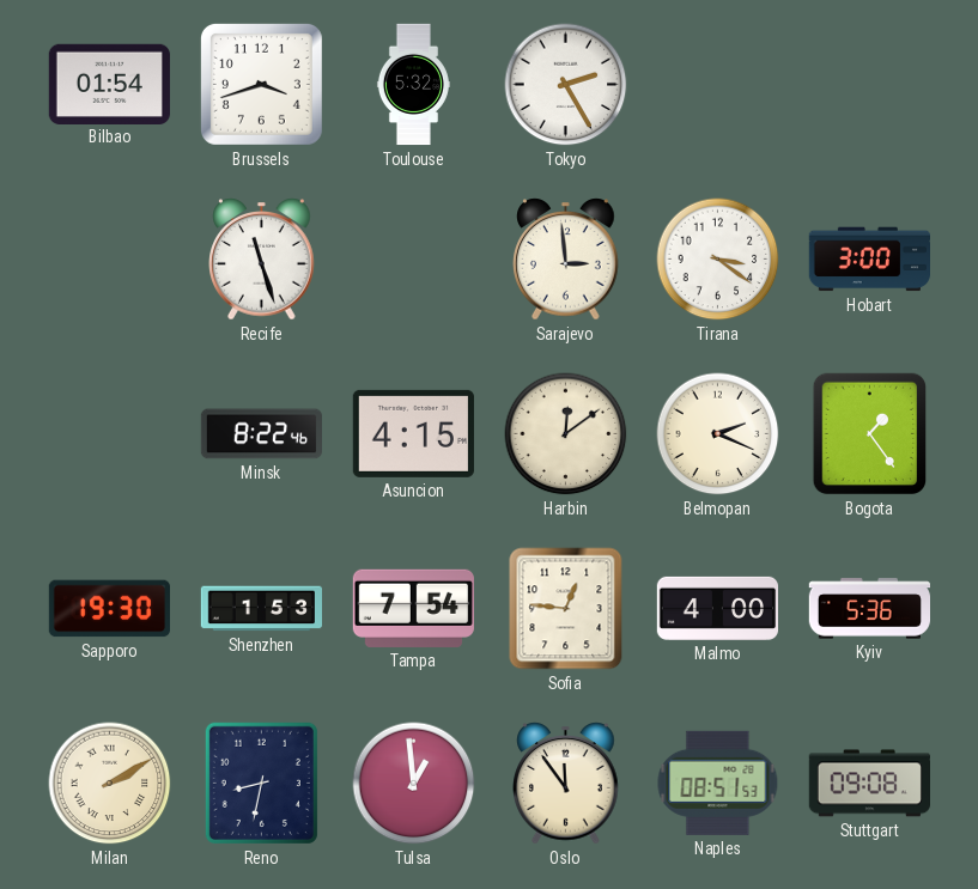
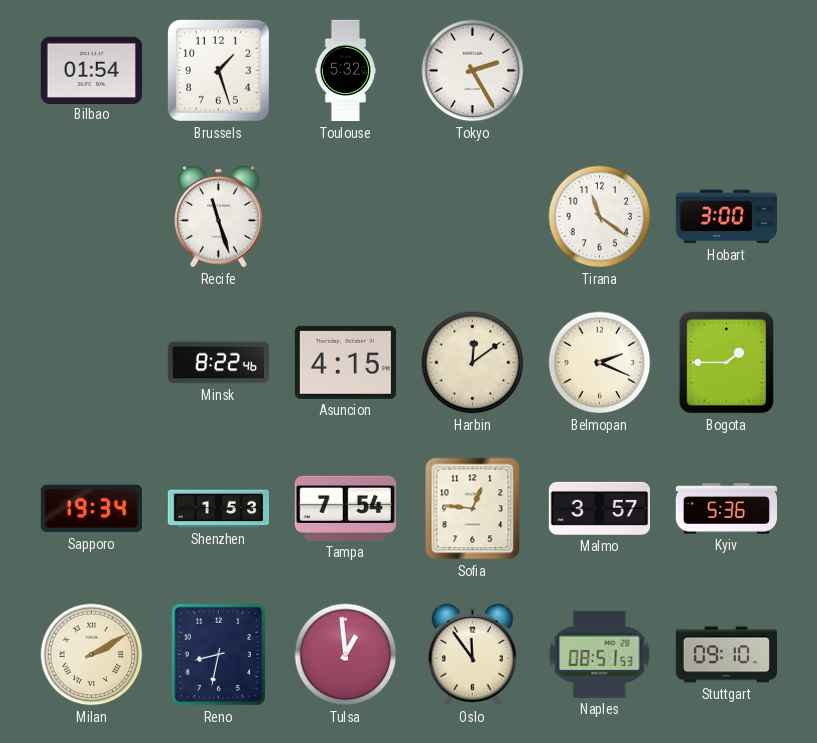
Brussels: 3:42 -> 1:27
Sarajevo: 2:59 -> none
Tirana: 3:21 -> 11:21
Bogota: 1:24 -> 1:45
Sapporo: 19:30 -> 19:34
Malmo: 4:00 -> 3:57
Stuttgart: 09:08 -> 09:10
